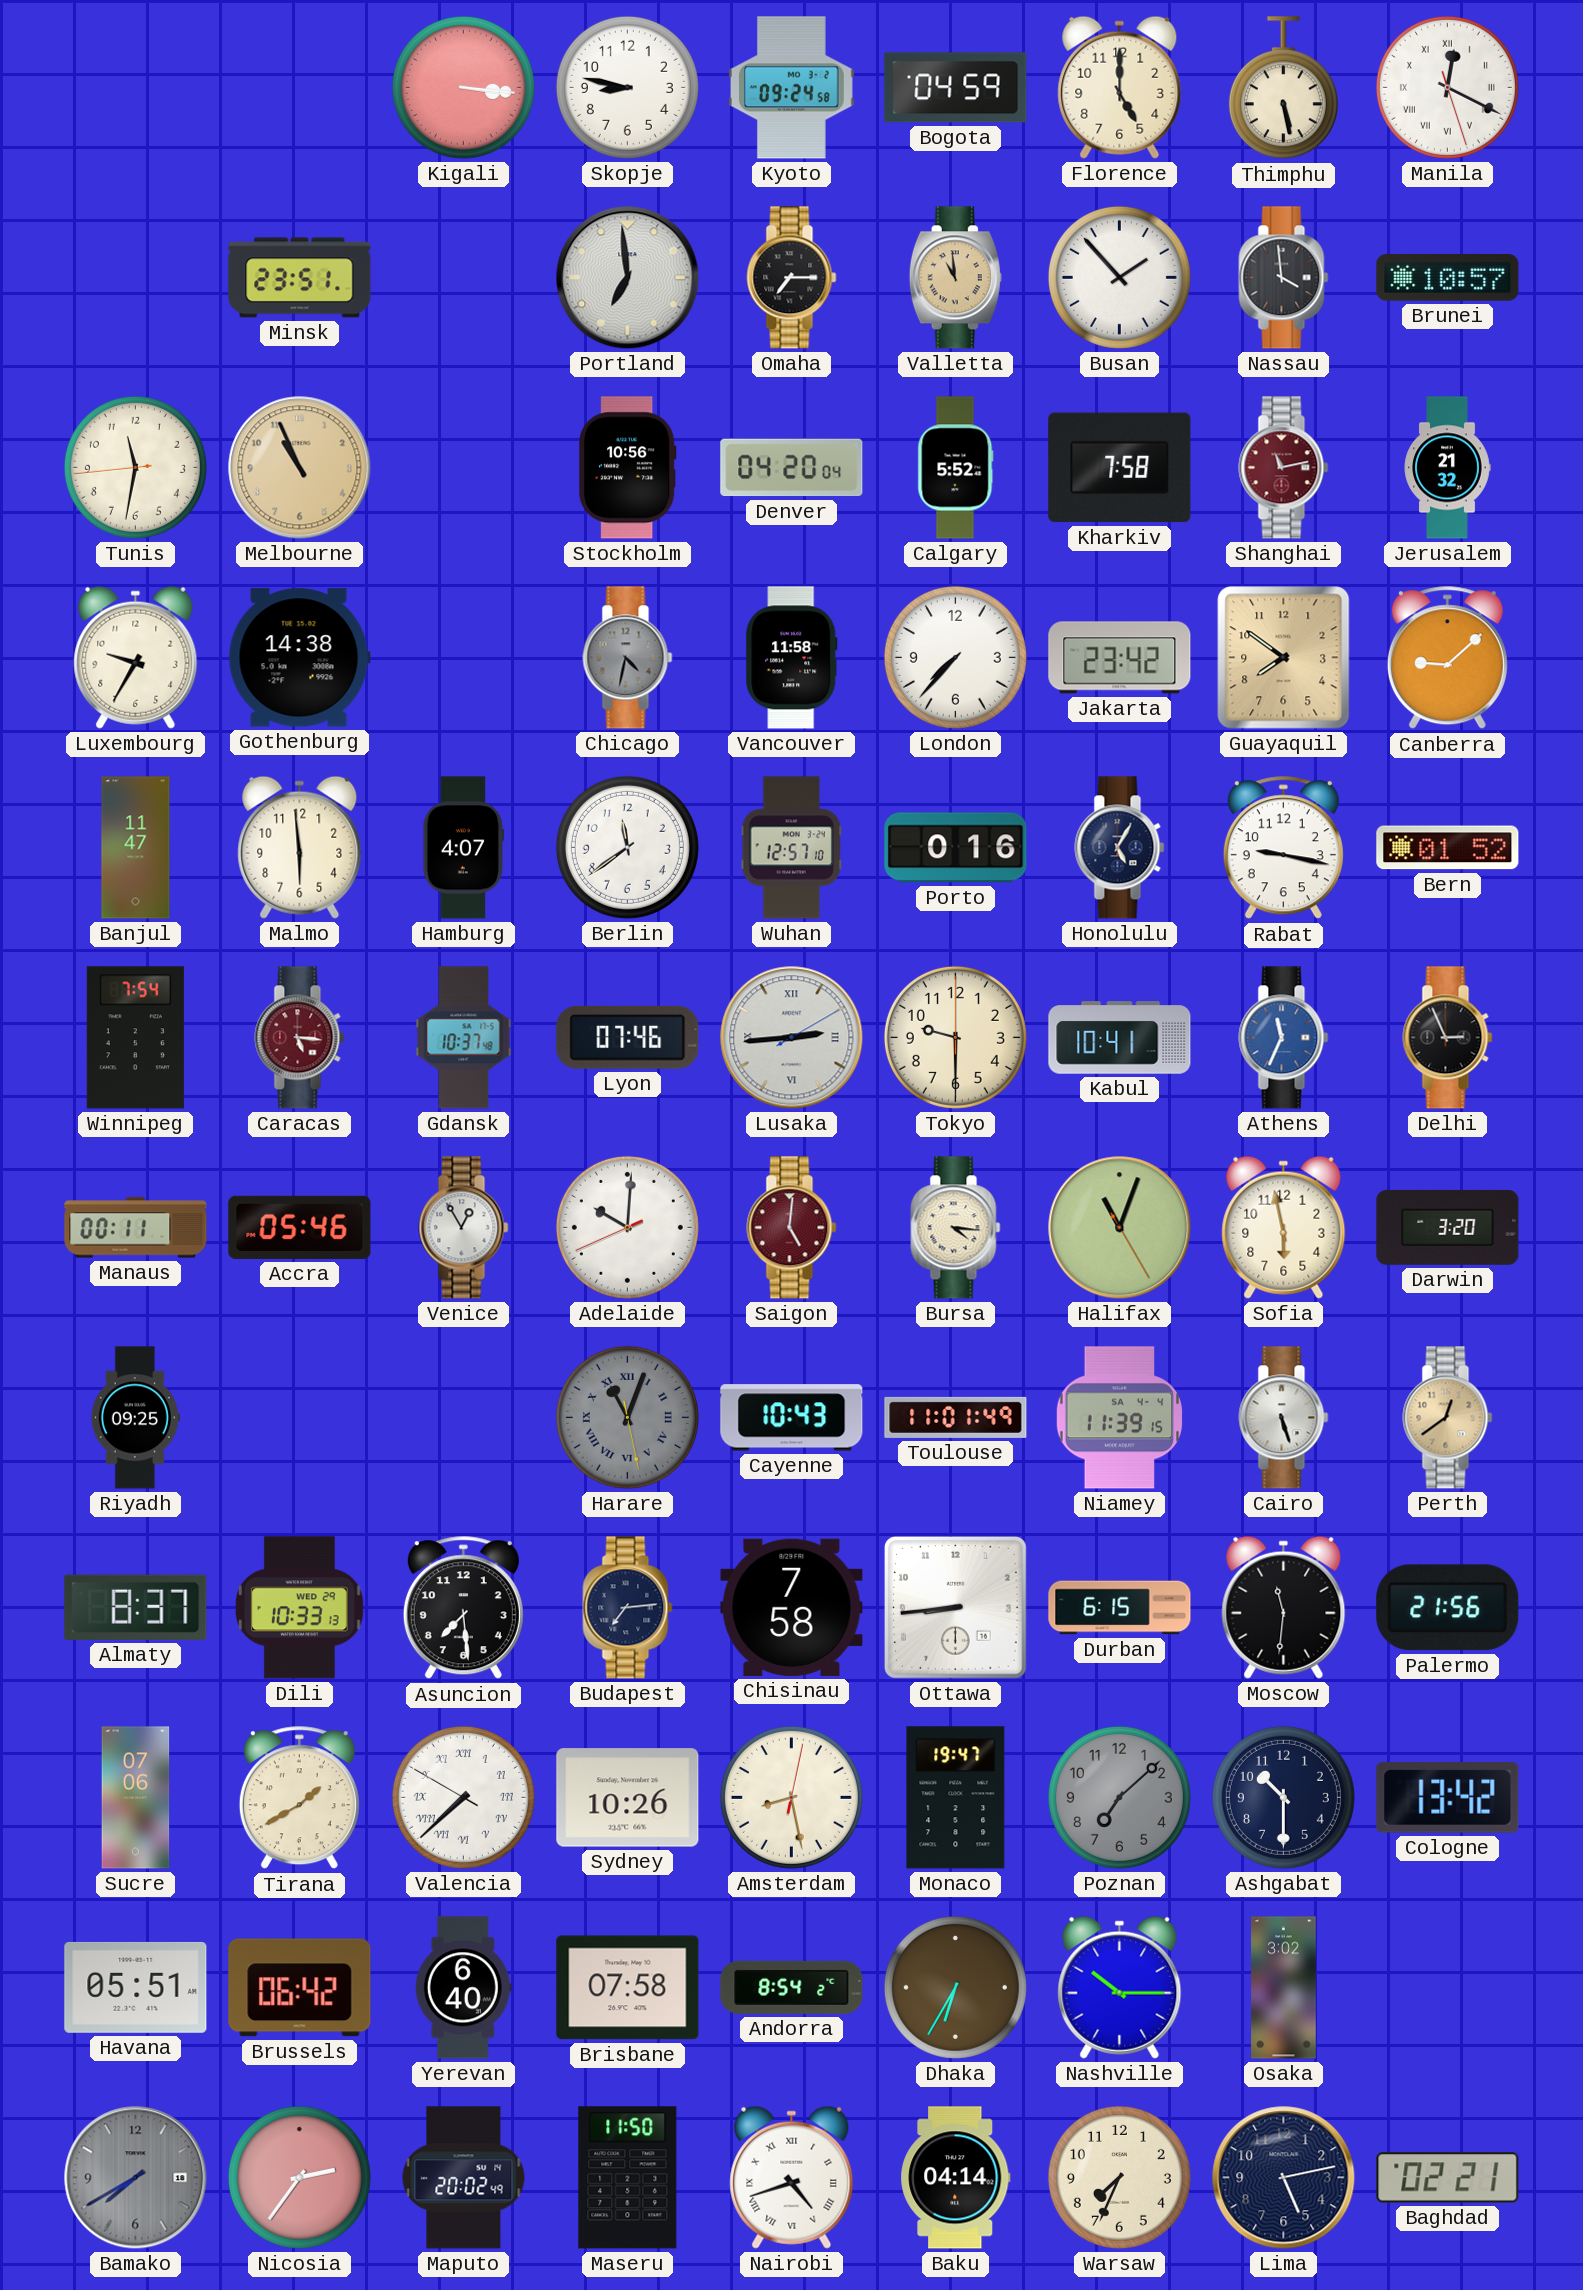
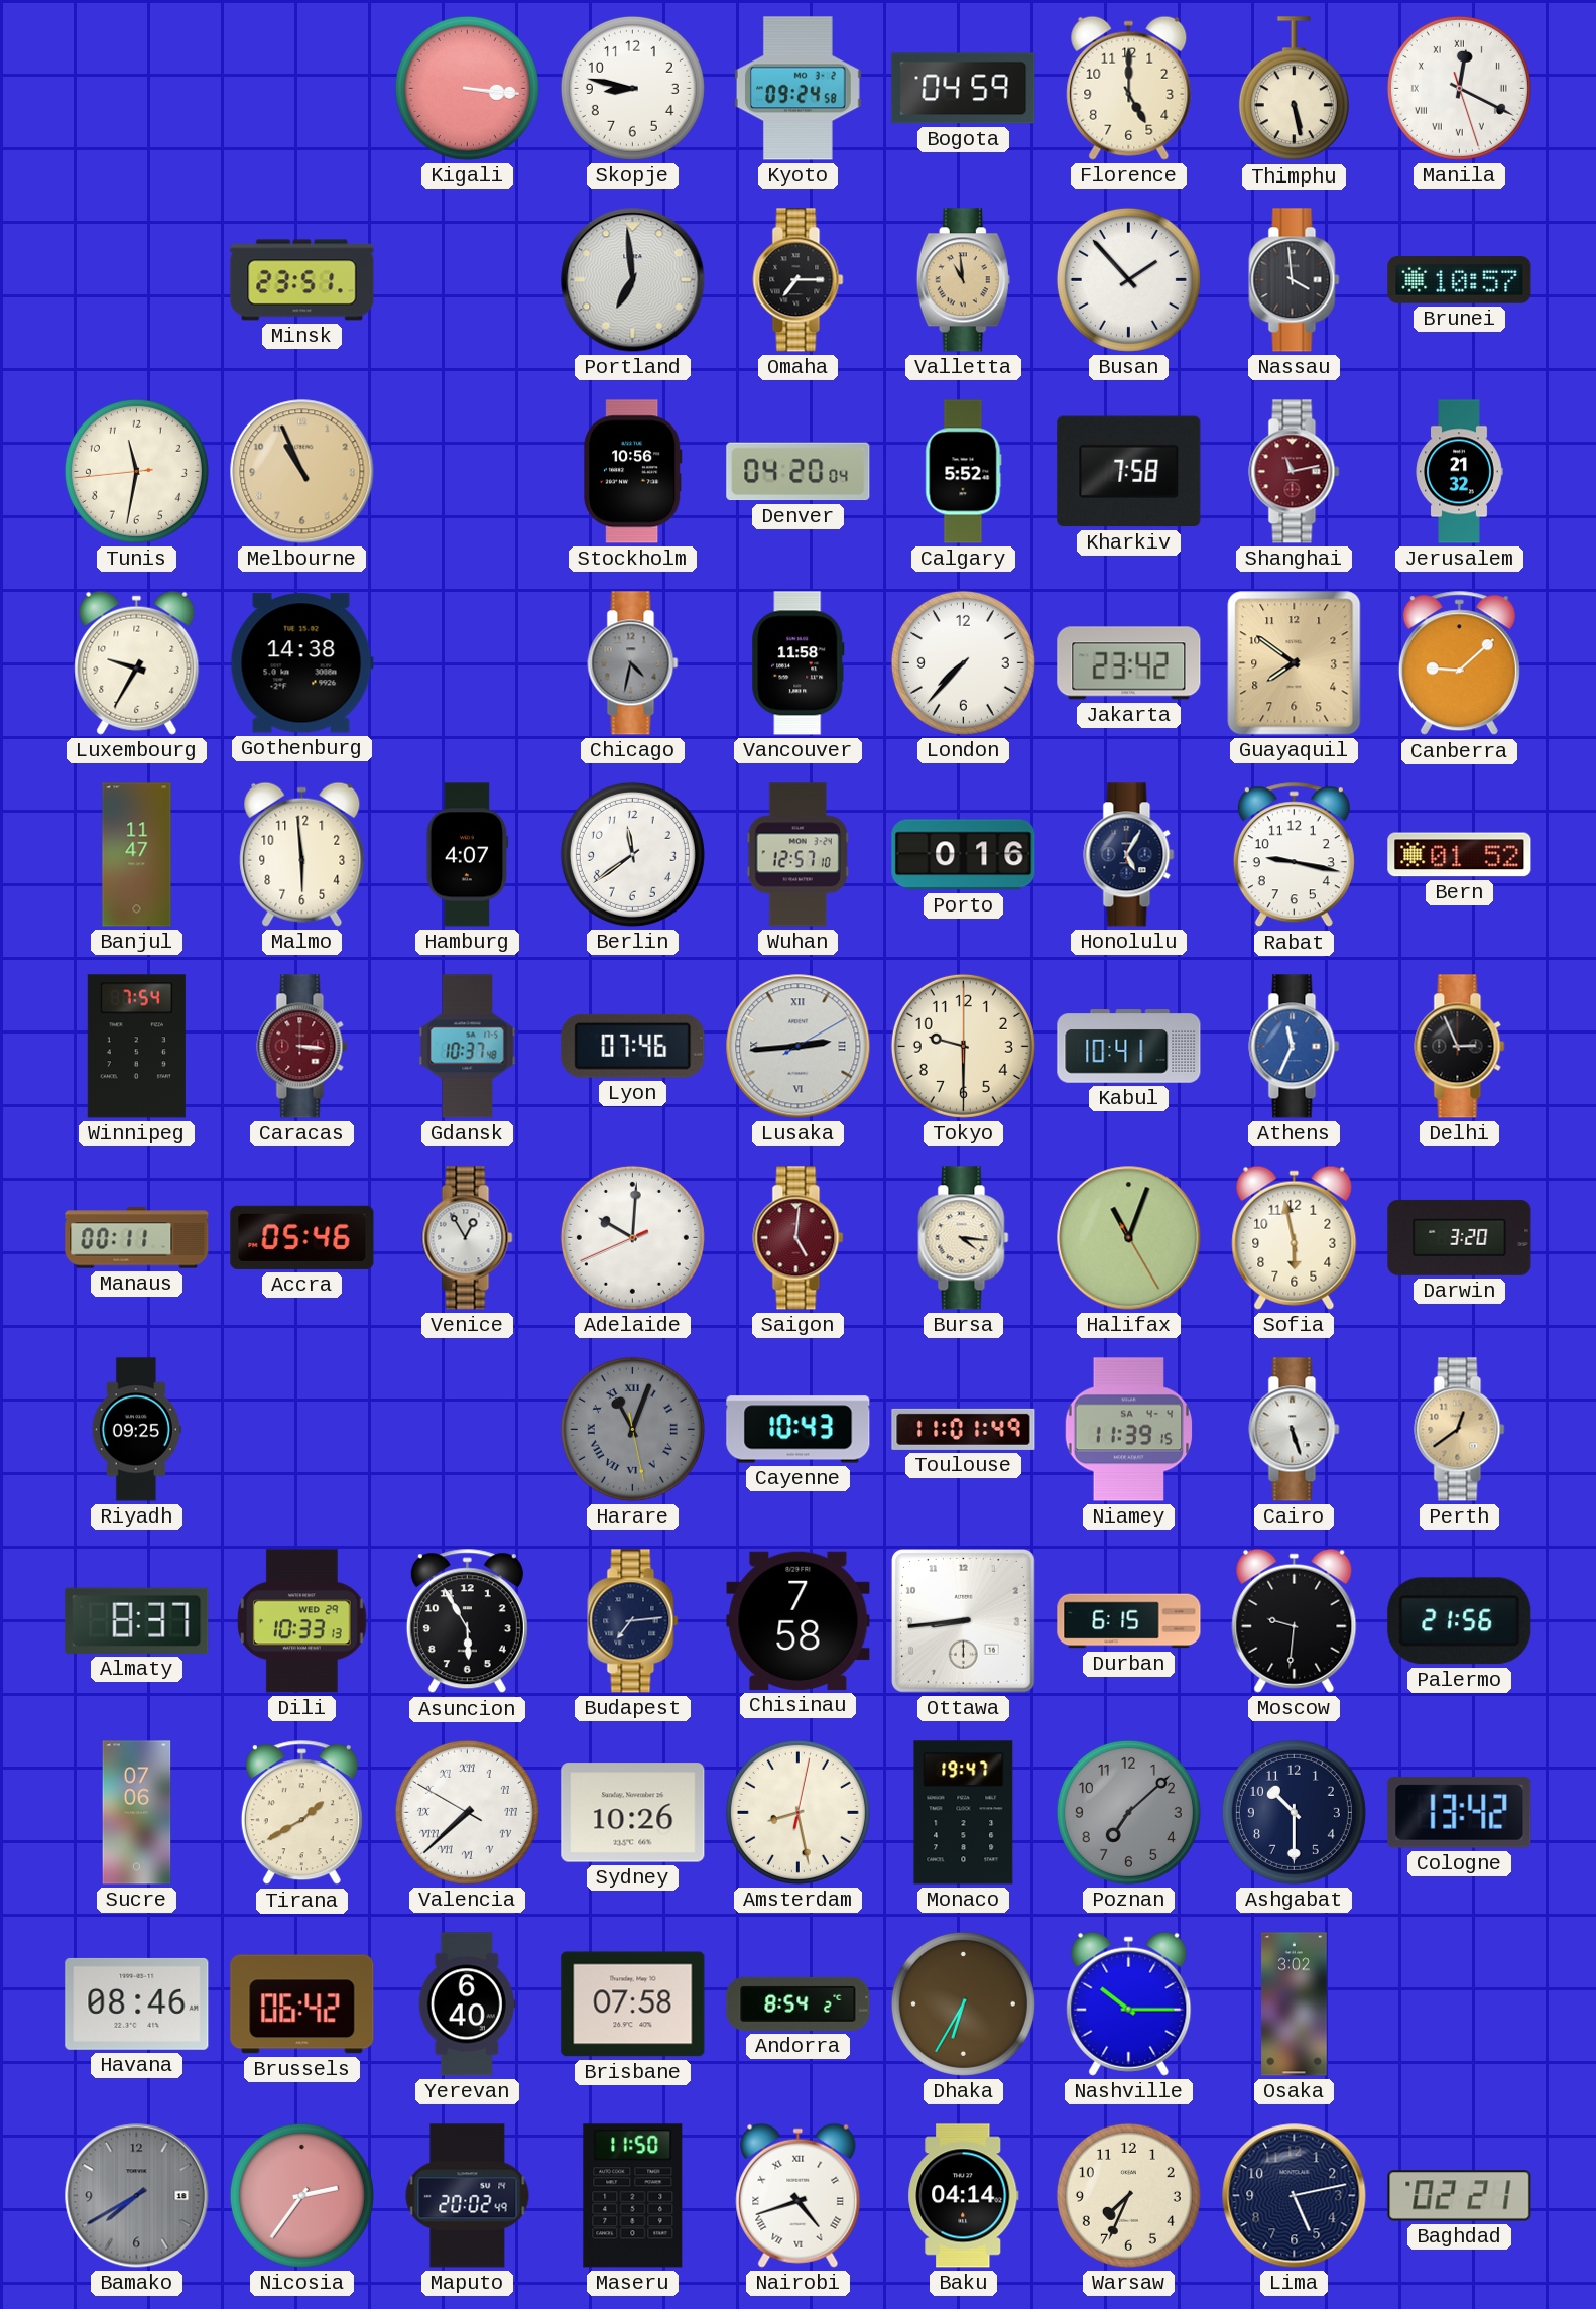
Caracas: 5:16 -> 3:16
Asuncion: 7:29 -> 5:55
Moscow: 11:31 -> 9:31
Havana: 05:51 -> 08:46
